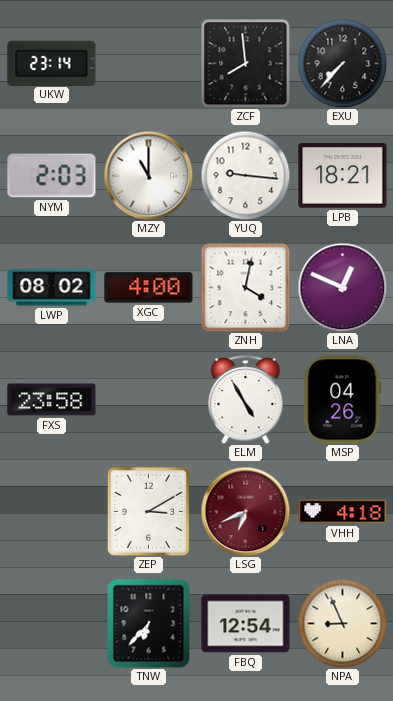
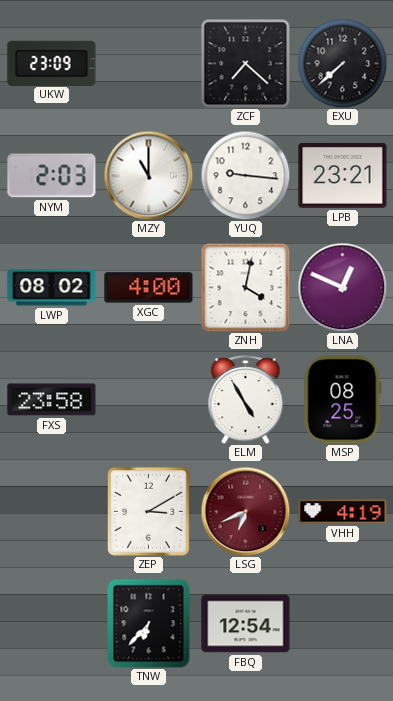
UKW: 23:14 -> 23:09
ZCF: 7:59 -> 7:22
EXU: 7:37 -> 7:38
LPB: 18:21 -> 23:21
MSP: 04:26 -> 08:25
VHH: 4:18 -> 4:19
NPA: 8:56 -> none
